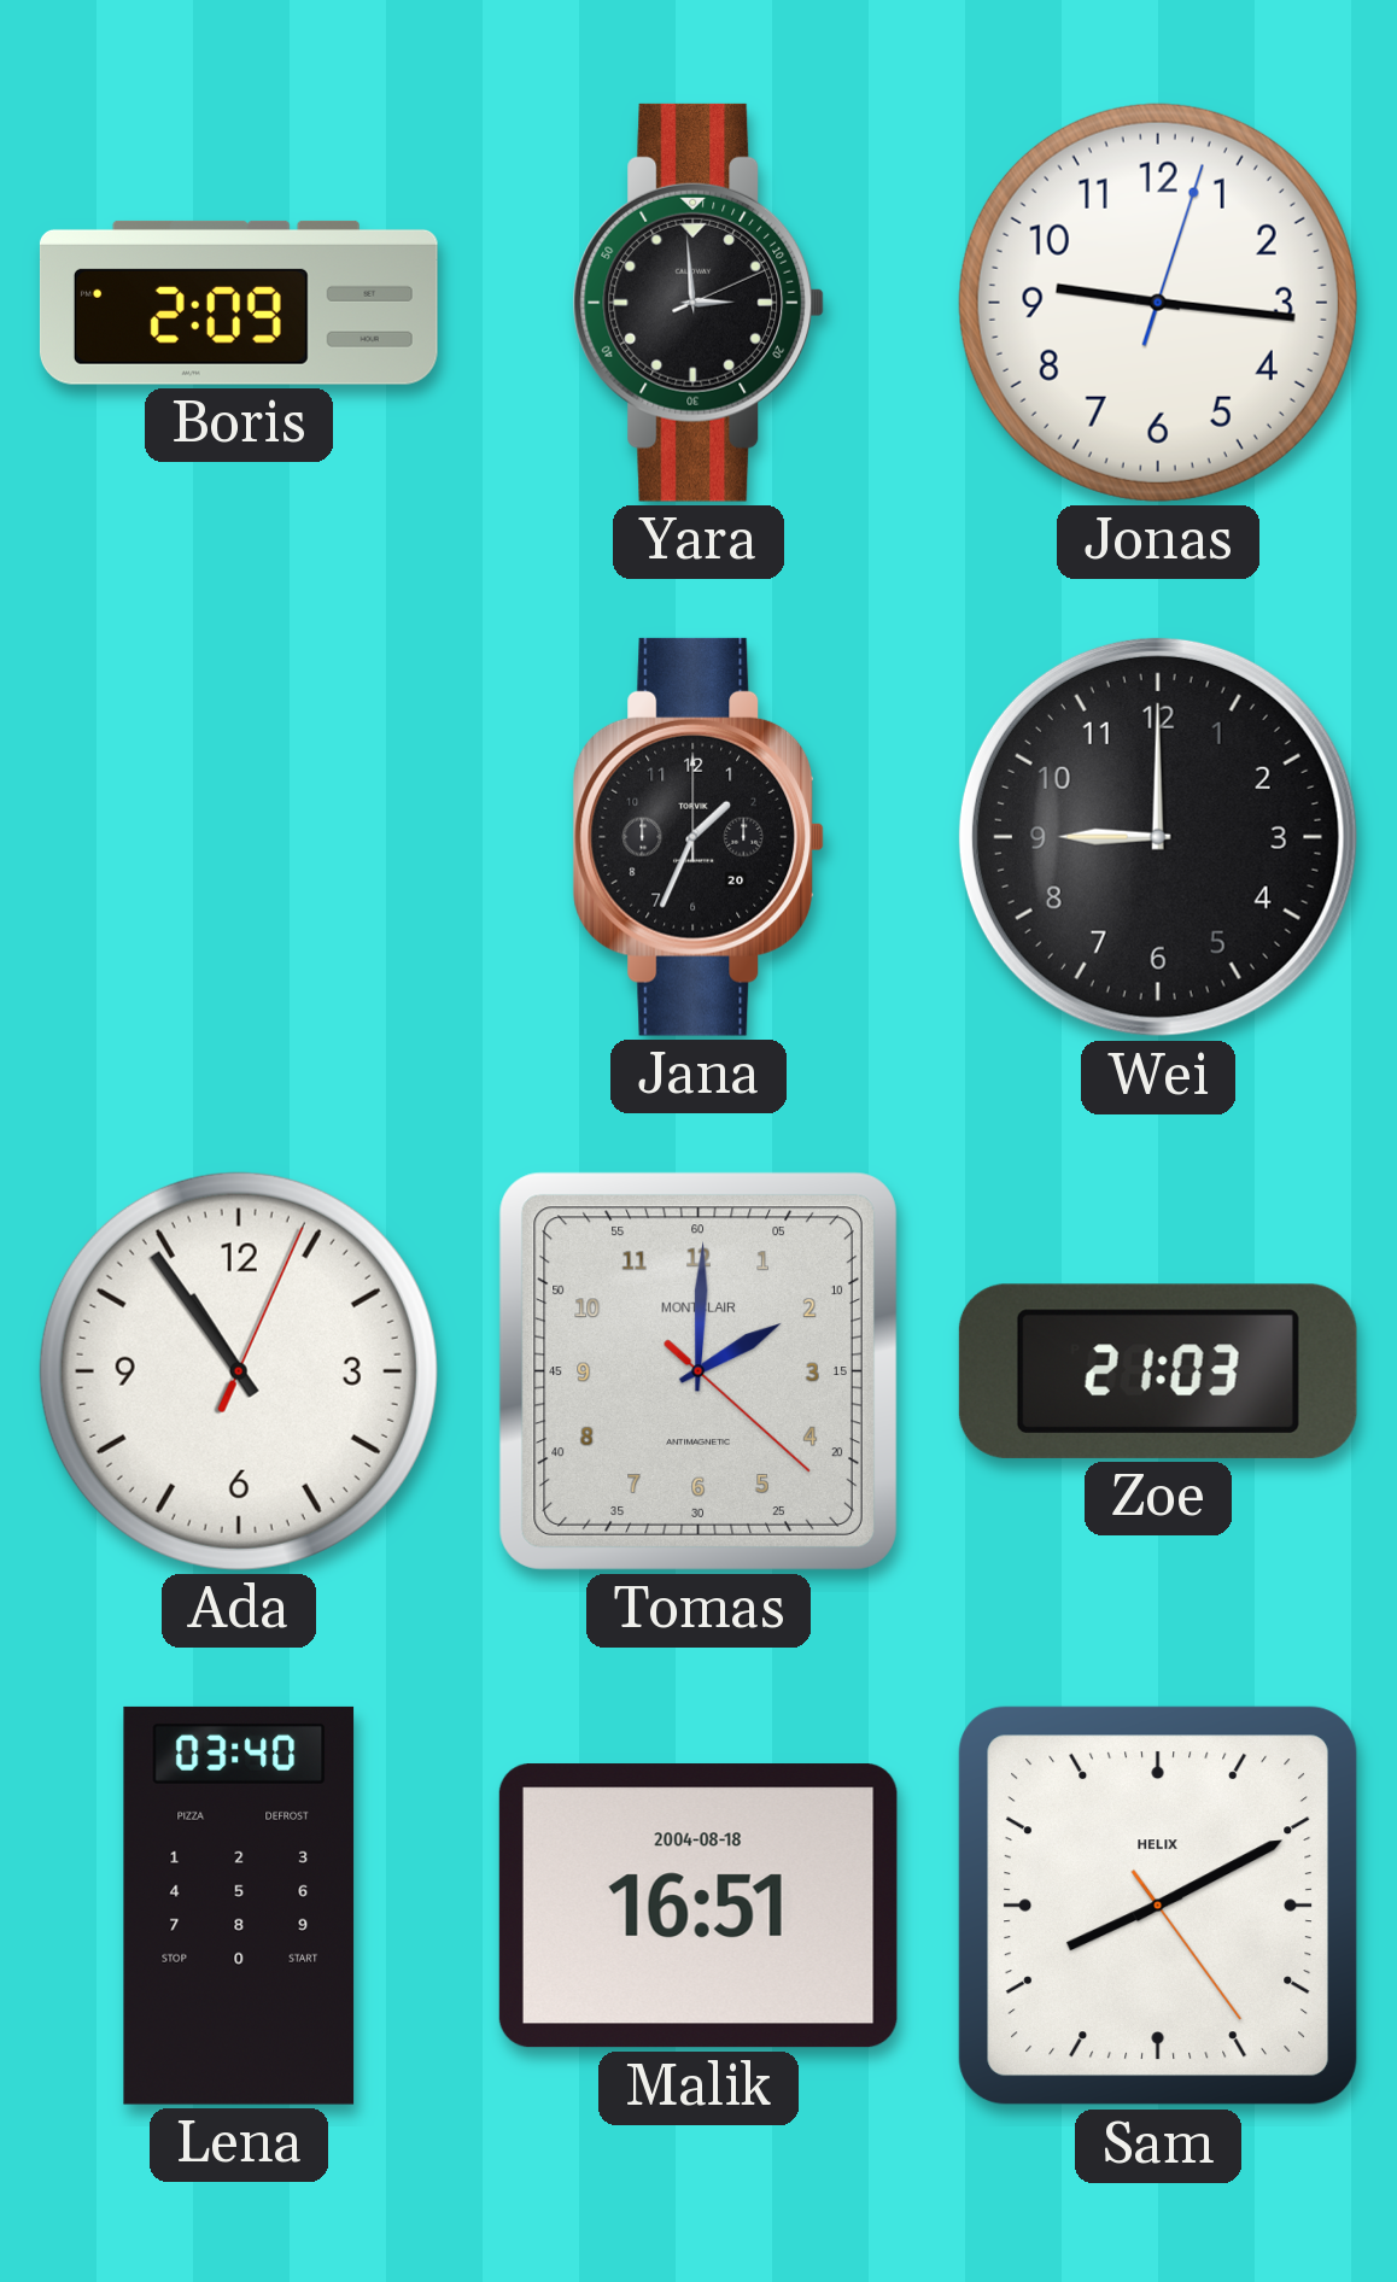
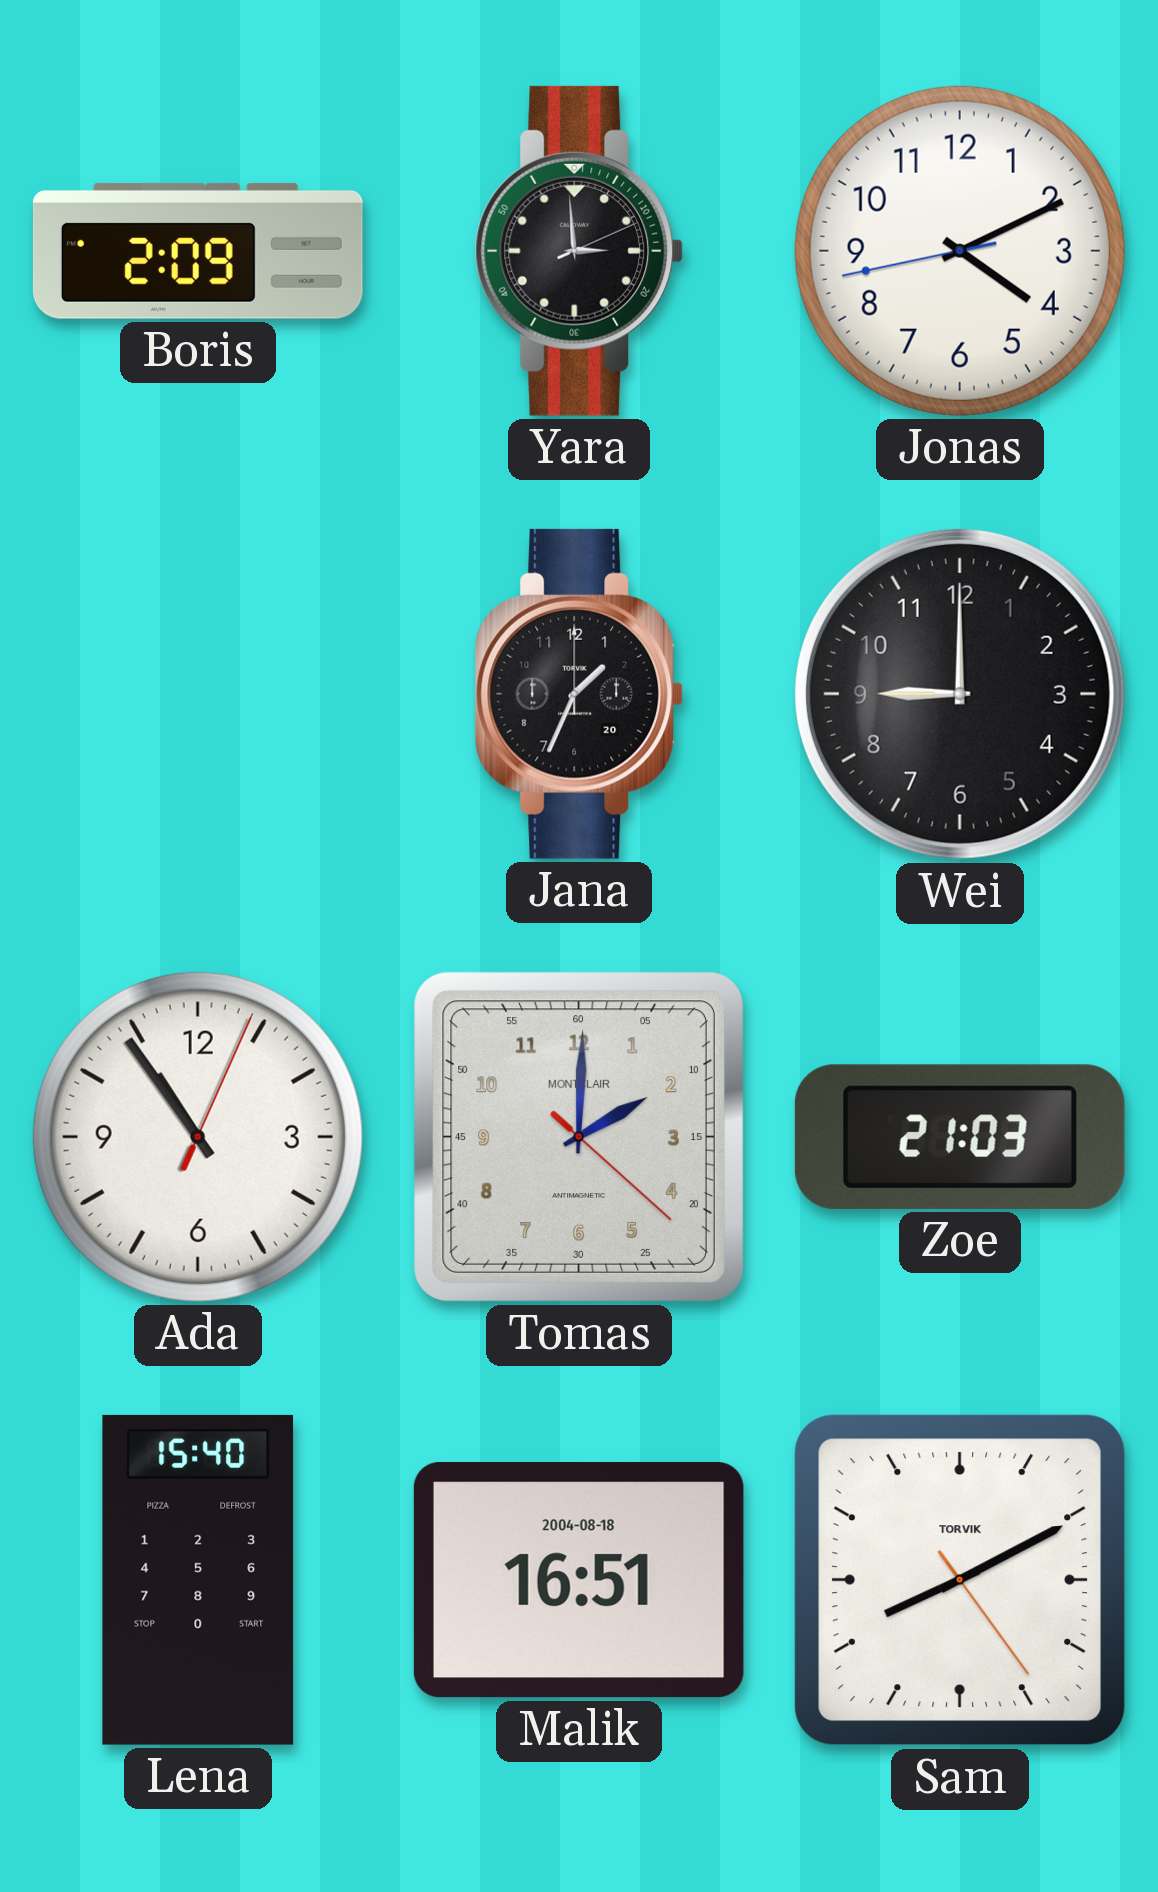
Jonas: 9:16 -> 4:10
Lena: 03:40 -> 15:40
Sam brand: HELIX -> TORVIK
